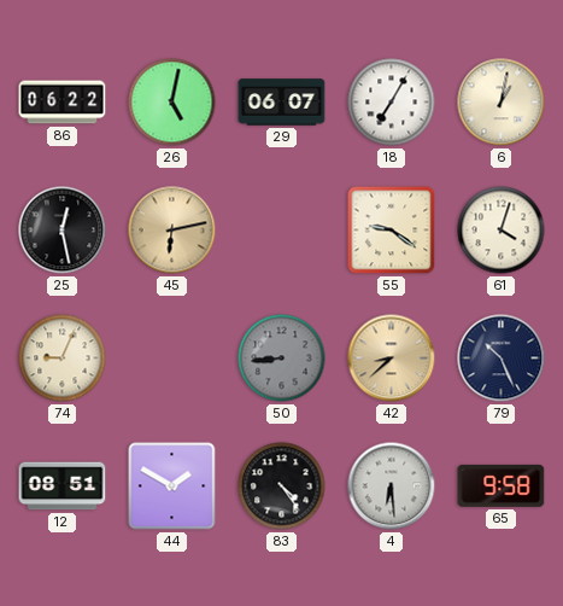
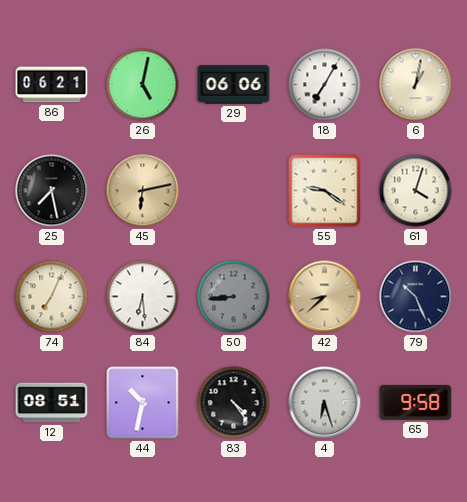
86: 06:22 -> 06:21
29: 06:07 -> 06:06
25: 12:28 -> 7:28
74: 9:04 -> 7:04
84: none -> 6:29
44: 1:50 -> 10:32
4: 6:29 -> 6:27
